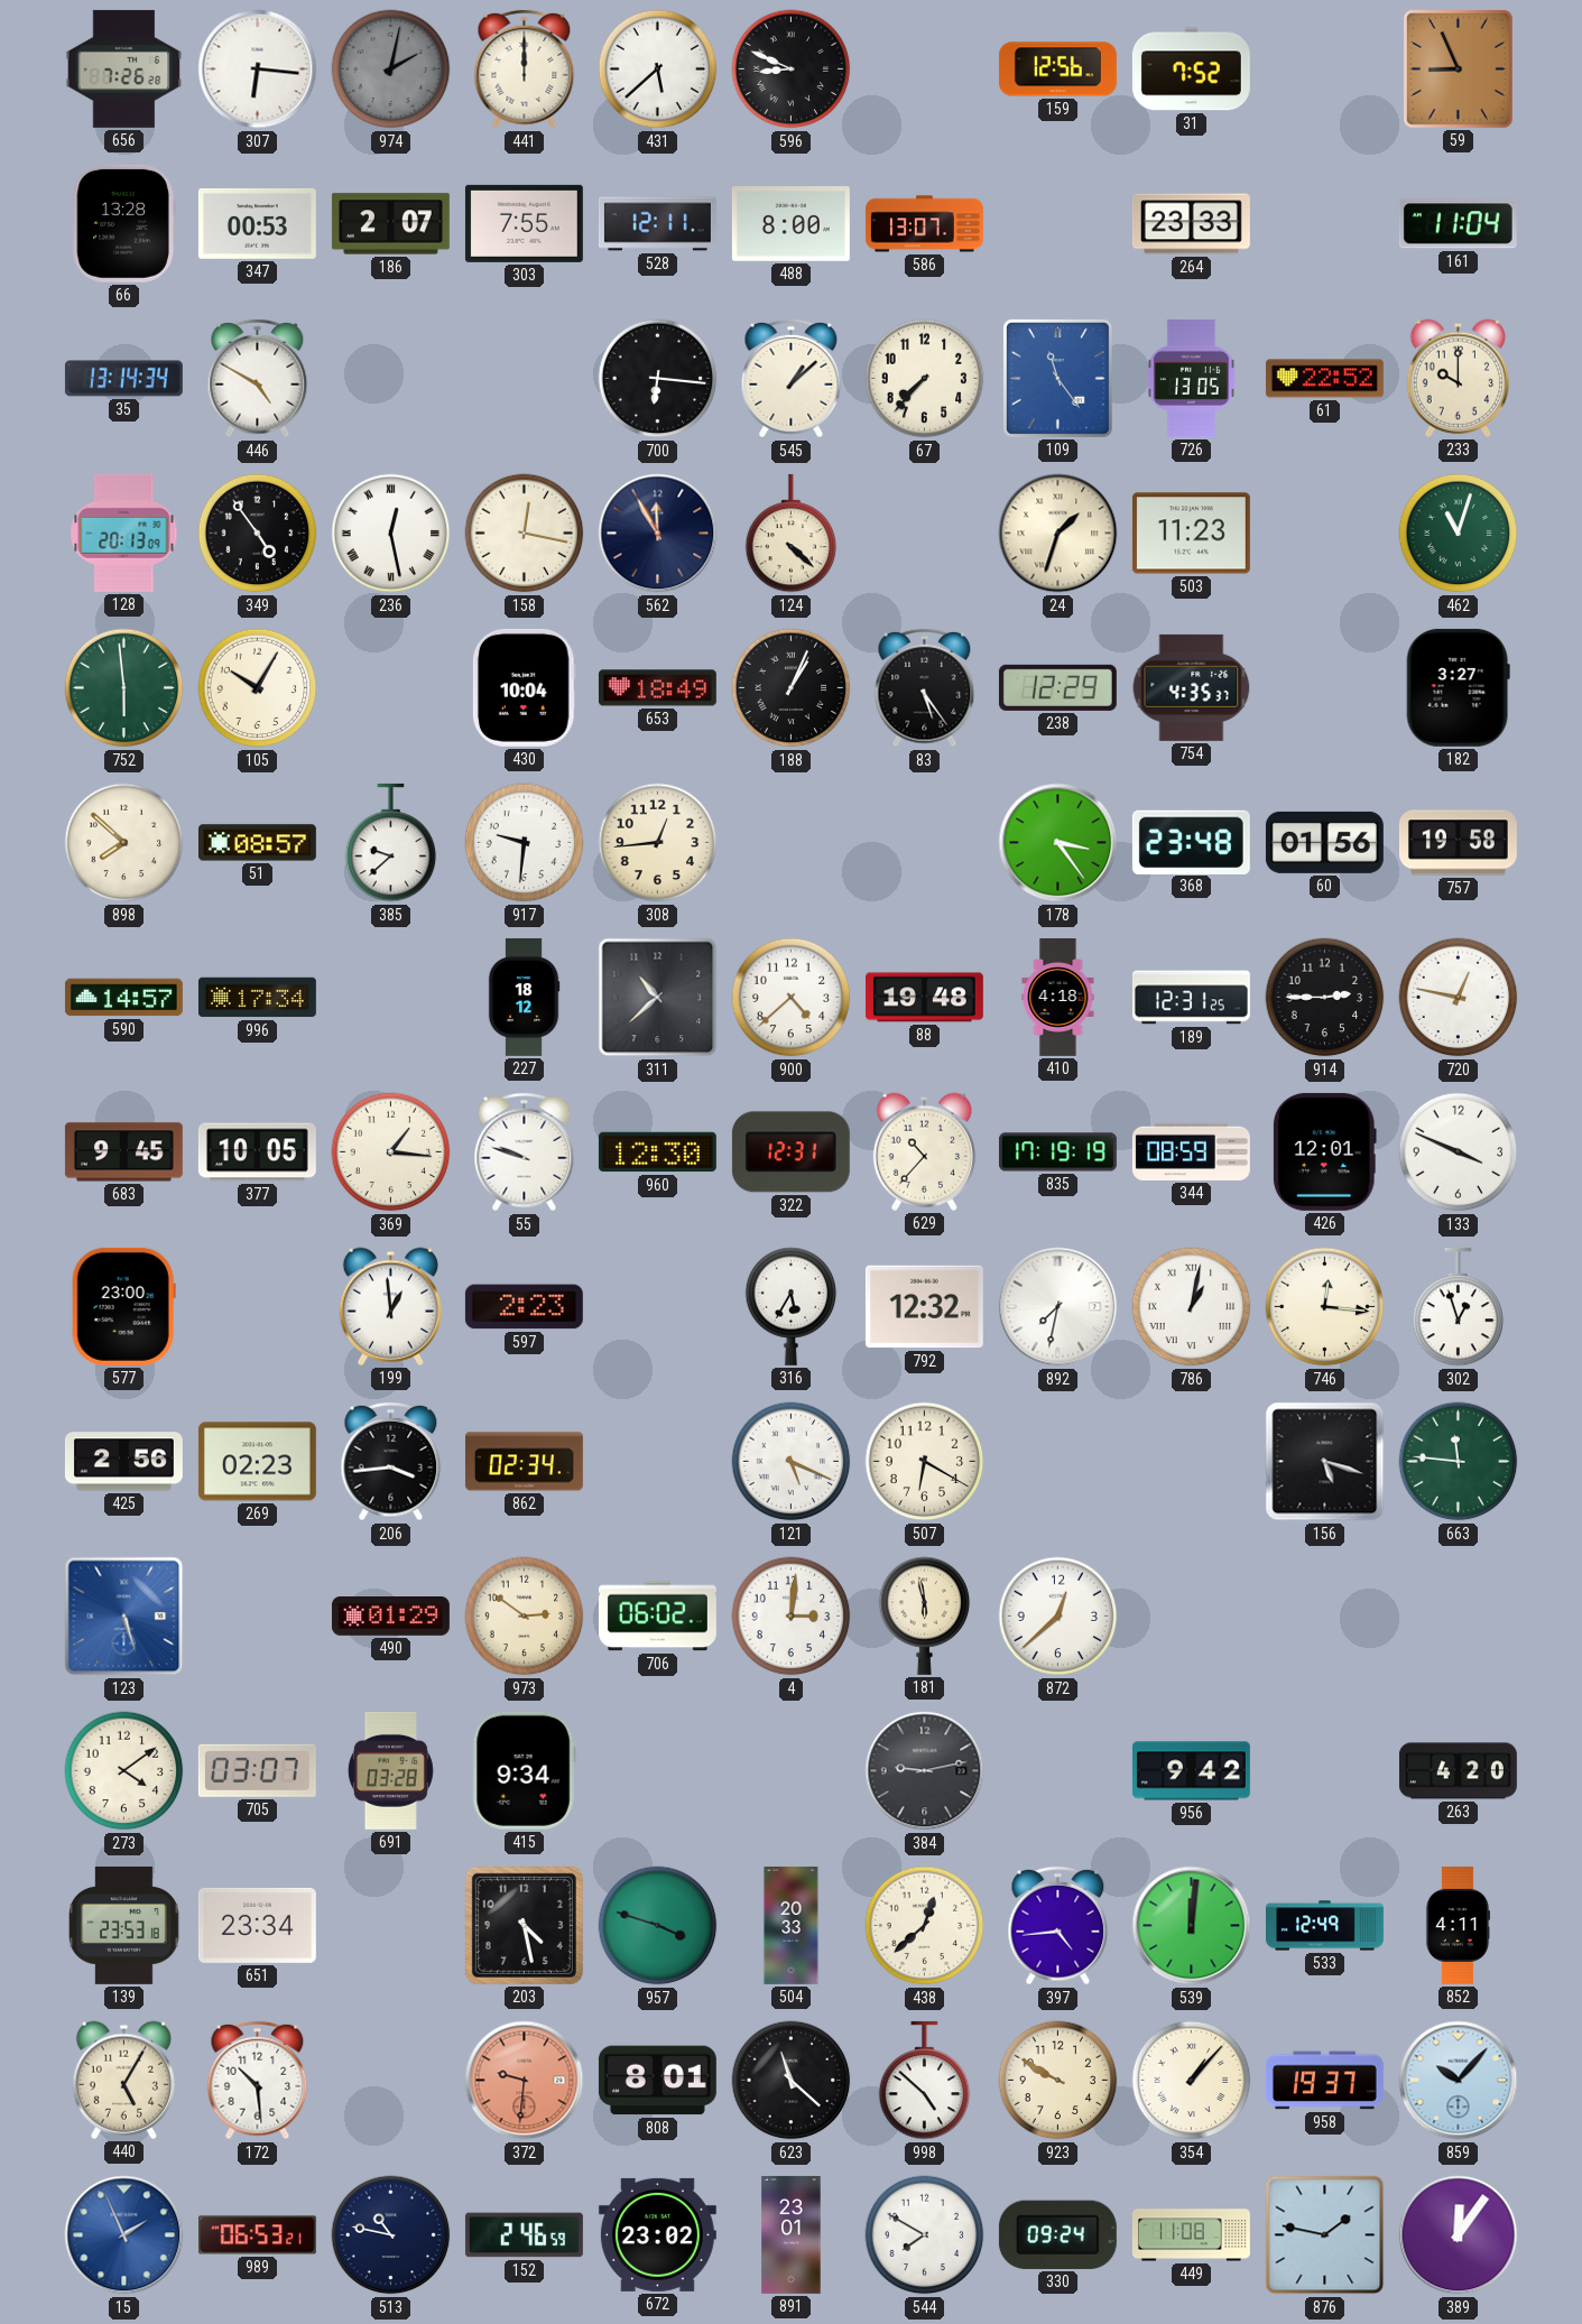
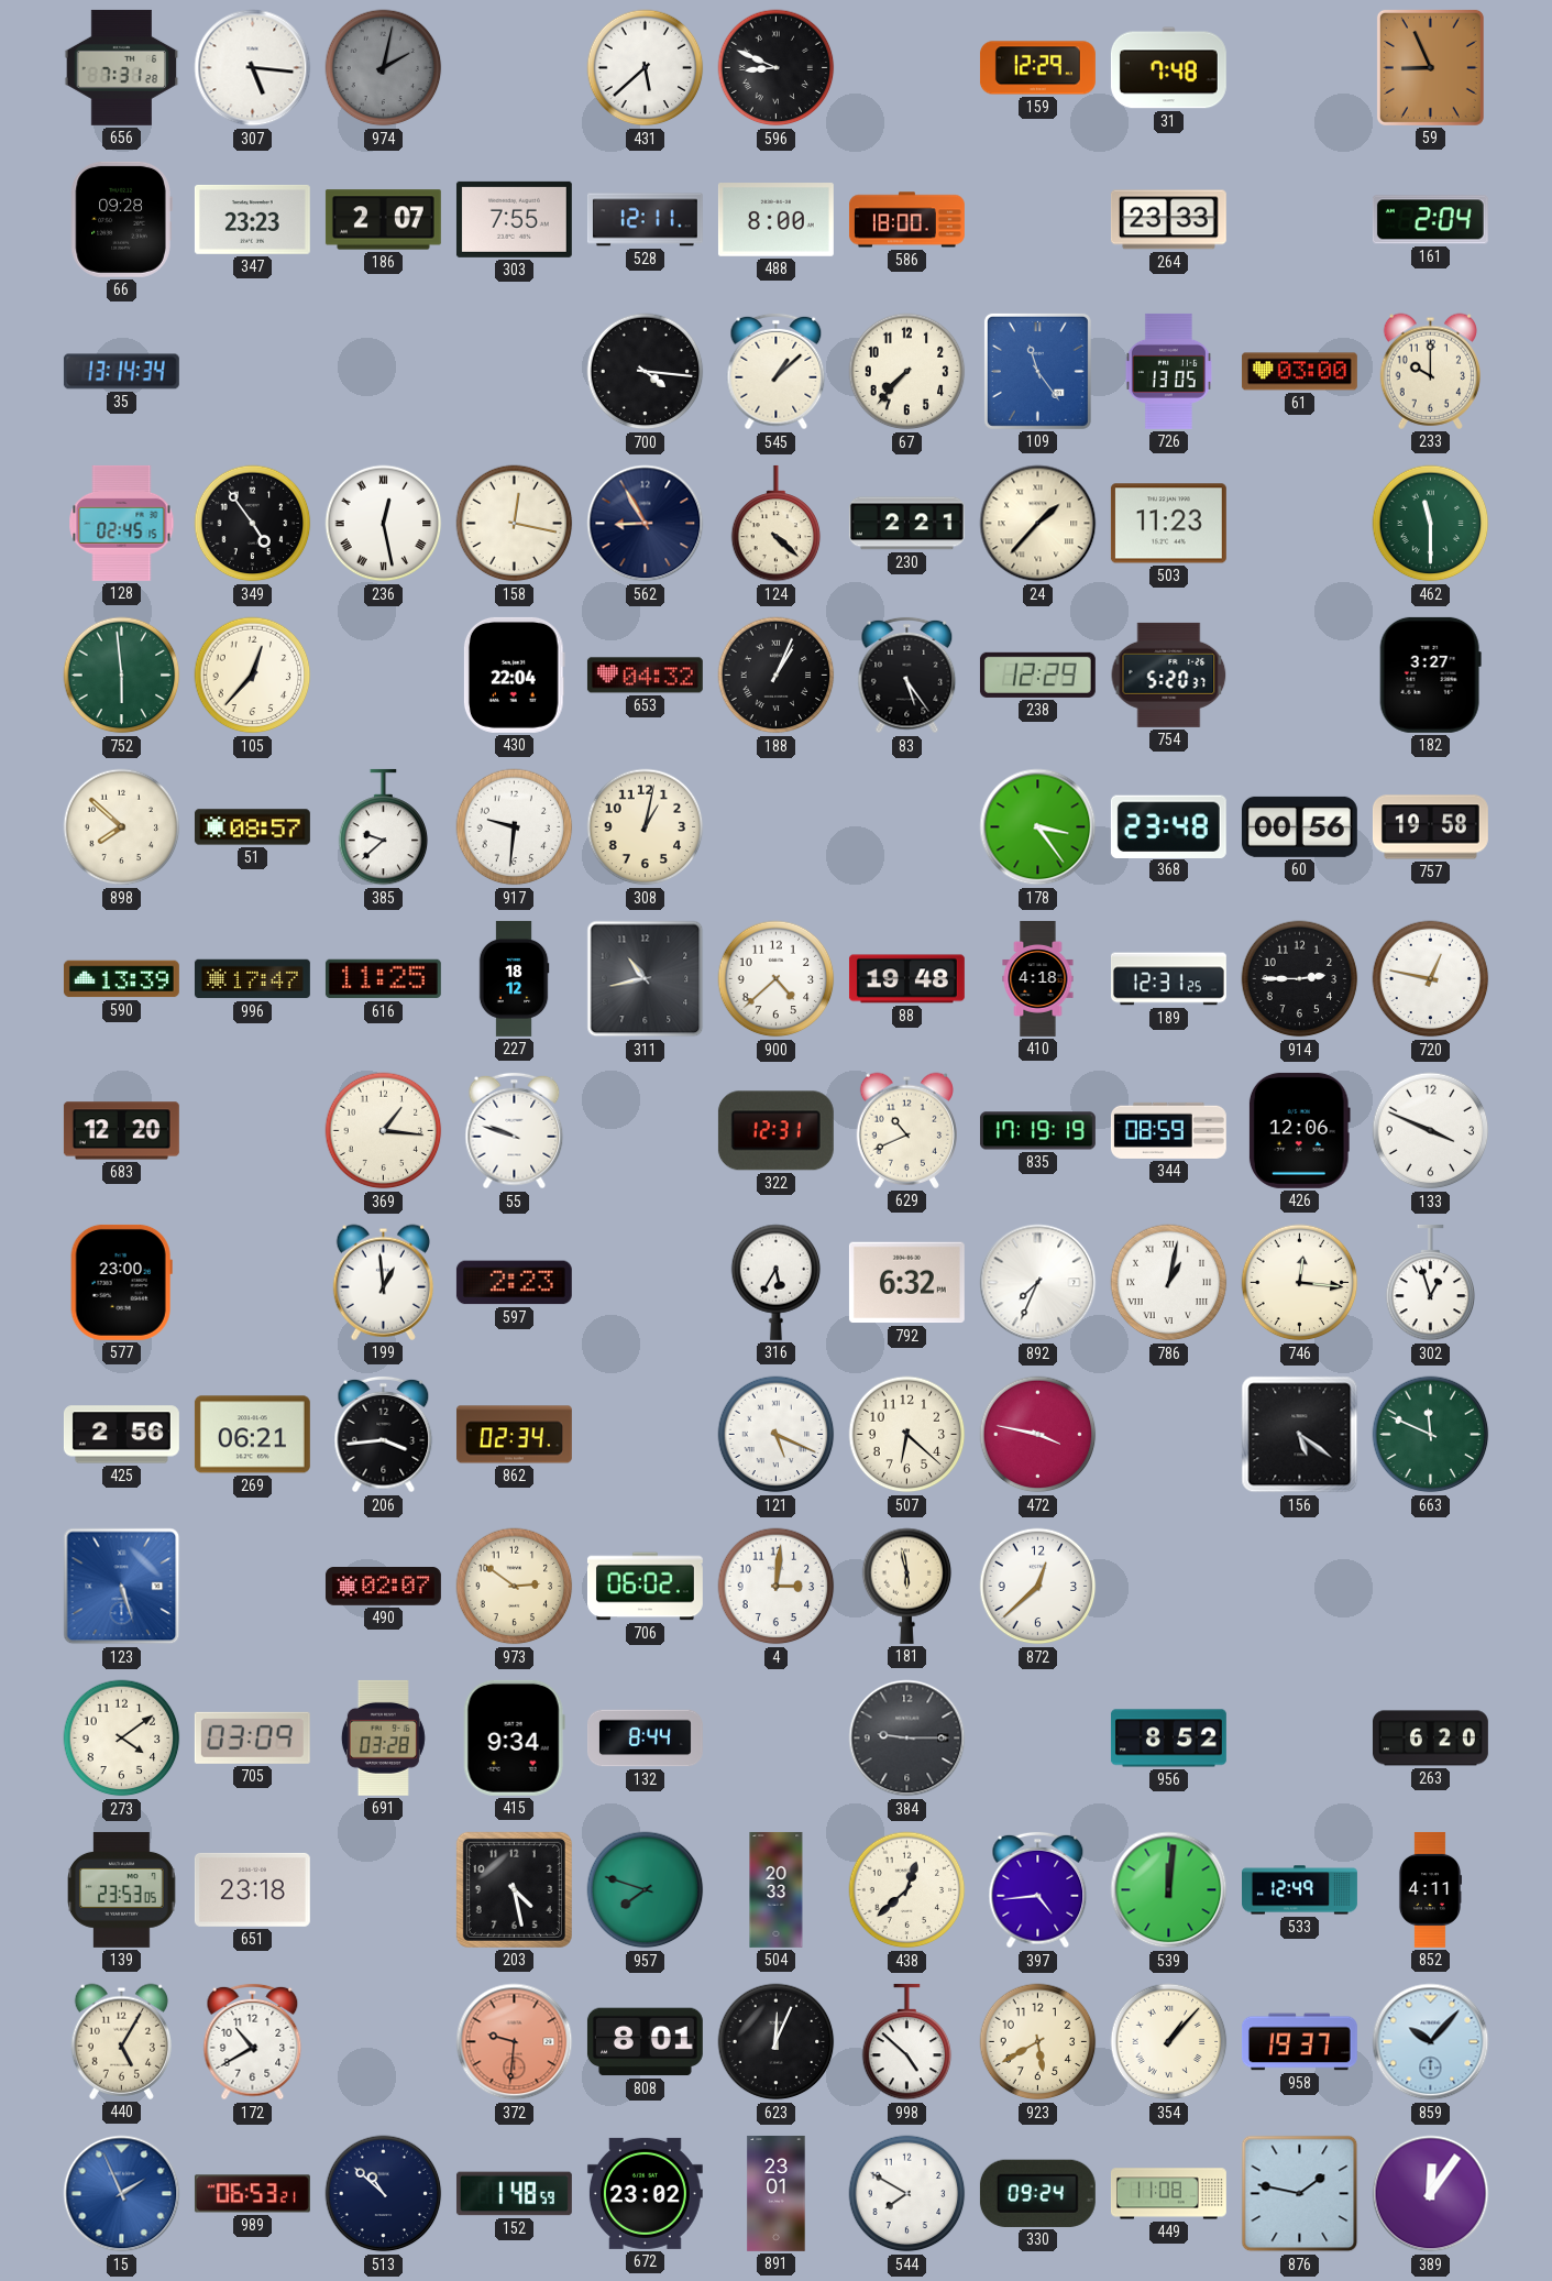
656: 7:26 -> 7:31
307: 6:16 -> 5:16
441: 12:00 -> none
159: 12:56 -> 12:29
31: 7:52 -> 7:48
66: 13:28 -> 09:28
347: 00:53 -> 23:23
586: 13:07 -> 18:00
161: 11:04 -> 2:04
446: 4:50 -> none
700: 6:16 -> 4:16
61: 22:52 -> 03:00
128: 20:13 -> 02:45
562: 11:55 -> 8:55
230: none -> 2:21
24: 1:33 -> 1:37
462: 11:03 -> 11:30
105: 10:05 -> 12:37
430: 10:04 -> 22:04
653: 18:49 -> 04:32
754: 4:35 -> 5:20
308: 12:44 -> 1:02
60: 01:56 -> 00:56
590: 14:57 -> 13:39
996: 17:34 -> 17:47
616: none -> 11:25
311: 10:38 -> 10:43
683: 9:45 -> 12:20
377: 10:05 -> none
960: 12:30 -> none
629: 10:37 -> 10:41
426: 12:01 -> 12:06
792: 12:32 -> 6:32
892: 7:32 -> 7:34
269: 02:23 -> 06:21
507: 6:20 -> 6:22
472: none -> 3:47
156: 5:18 -> 5:21
663: 11:46 -> 11:49
490: 01:29 -> 02:07
705: 03:07 -> 03:09
132: none -> 8:44
384: 9:13 -> 9:15
956: 9:42 -> 8:52
263: 4:20 -> 6:20
139: 23:53:18 -> 23:53:05
651: 23:34 -> 23:18
957: 3:48 -> 7:48
172: 10:29 -> 10:40
623: 11:22 -> 12:04
923: 9:50 -> 5:40
513: 10:47 -> 10:52
152: 2:46 -> 1:48
